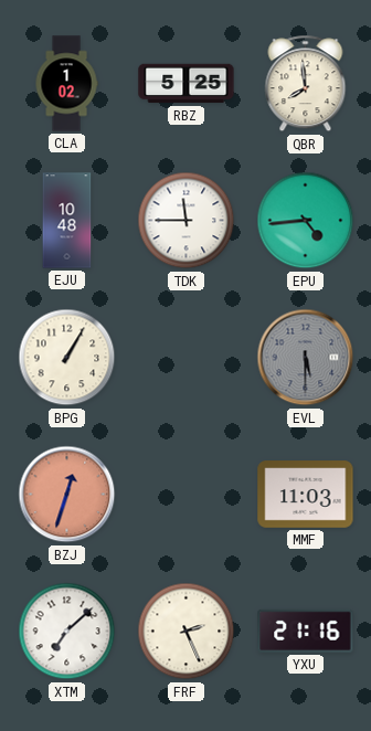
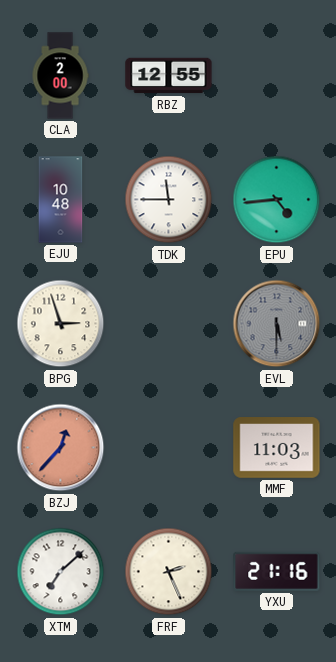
CLA: 1:02 -> 2:00
RBZ: 5:25 -> 12:55
QBR: 7:59 -> none
BPG: 1:05 -> 2:57
BZJ: 12:33 -> 12:37
